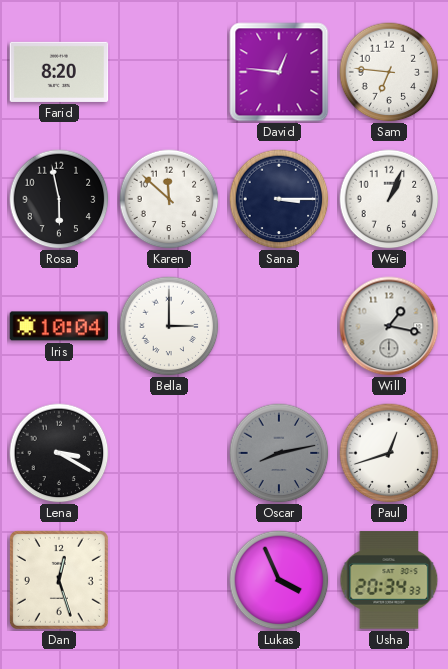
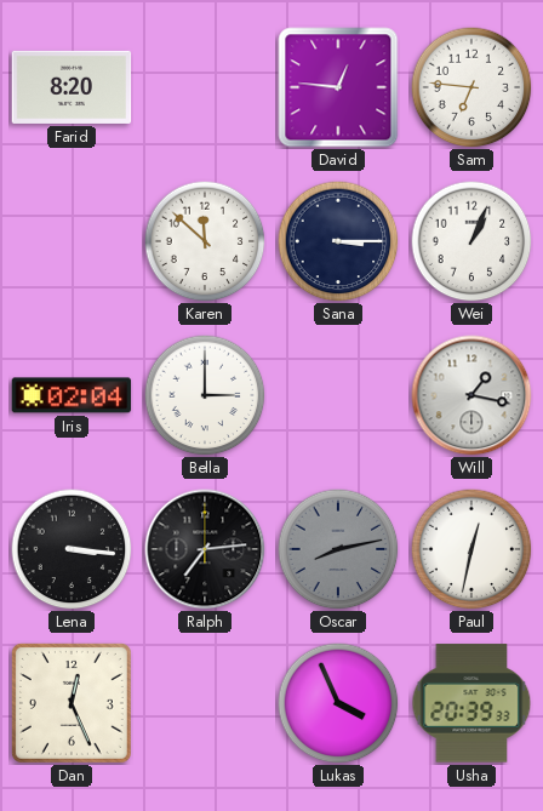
Rosa: 5:58 -> none
Iris: 10:04 -> 02:04
Lena: 3:20 -> 3:16
Ralph: none -> 7:14
Paul: 12:42 -> 12:32
Dan: 12:27 -> 12:26
Usha: 20:34 -> 20:39
